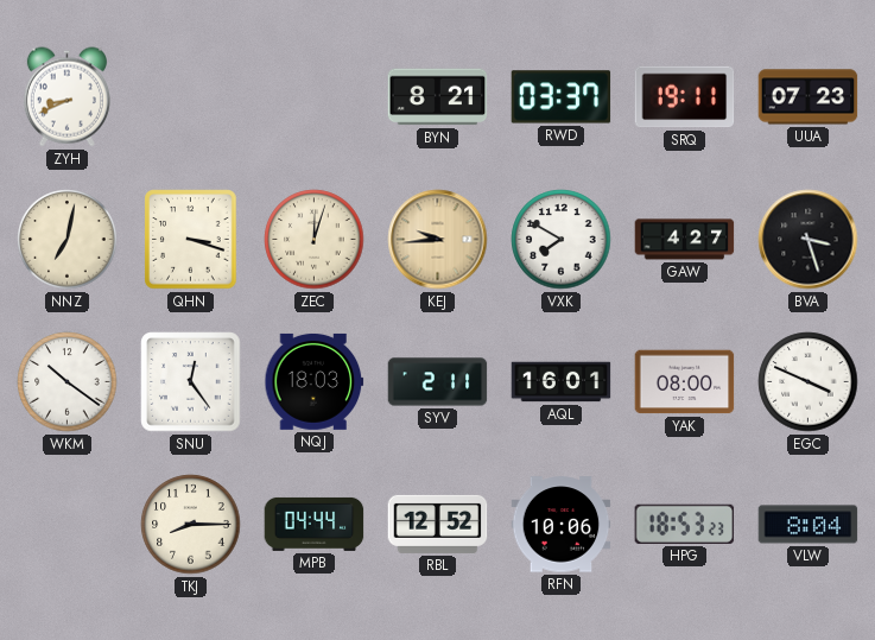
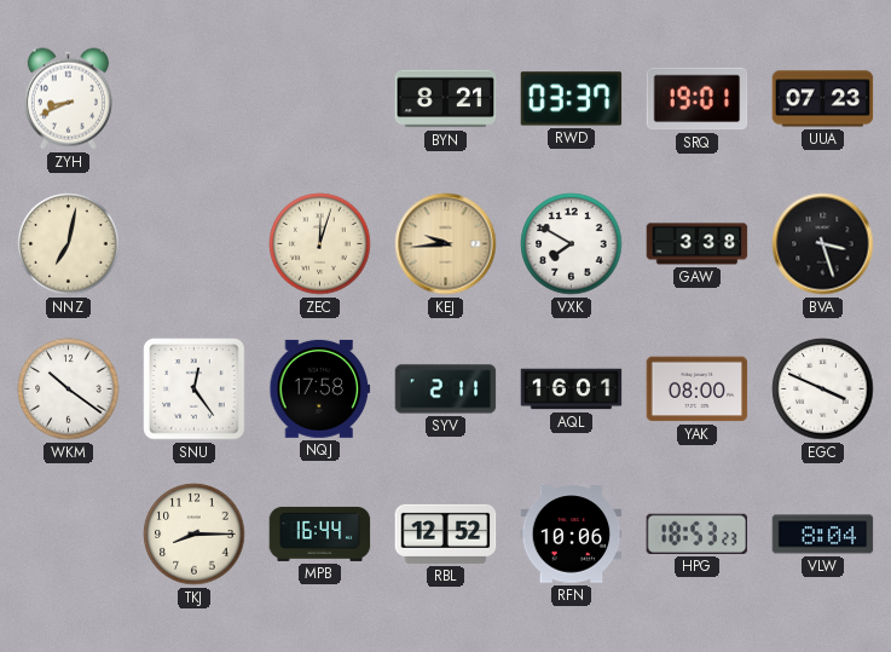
SRQ: 19:11 -> 19:01
QHN: 3:18 -> none
GAW: 4:27 -> 3:38
NQJ: 18:03 -> 17:58
MPB: 04:44 -> 16:44
